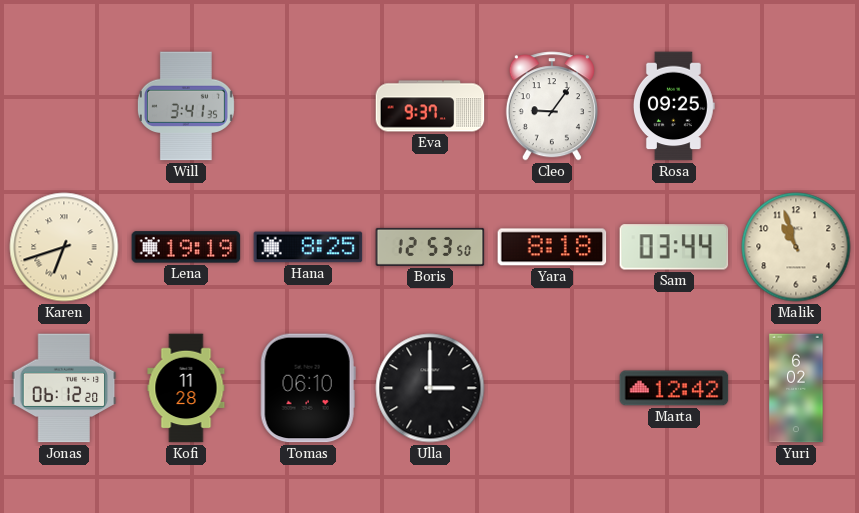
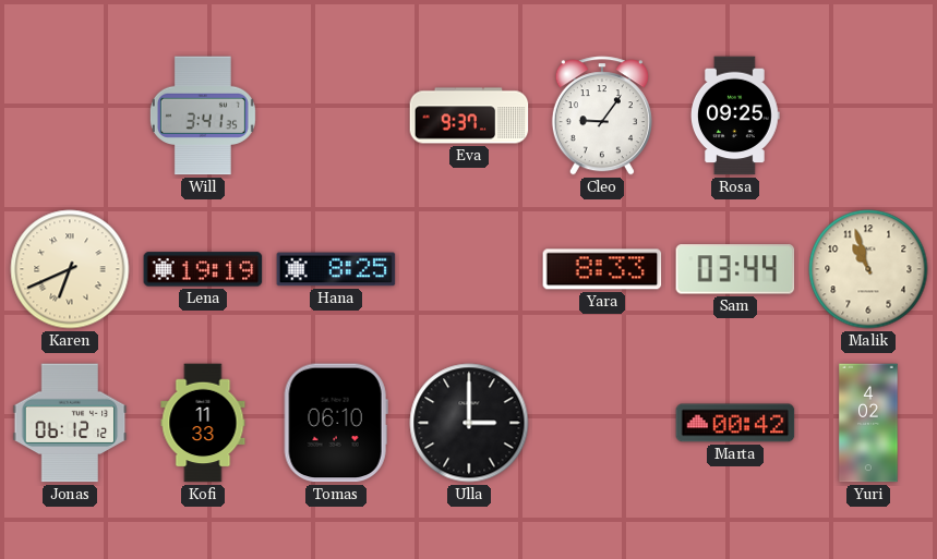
Karen: 6:42 -> 6:41
Boris: 12:53 -> none
Yara: 8:18 -> 8:33
Jonas: 06:12:20 -> 06:12:12
Kofi: 11:28 -> 11:33
Marta: 12:42 -> 00:42
Yuri: 6:02 -> 4:02
